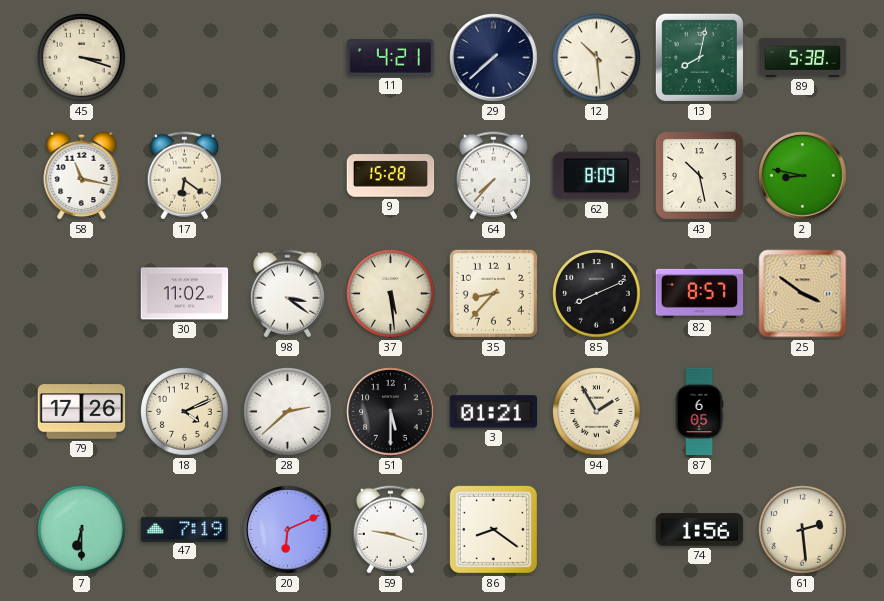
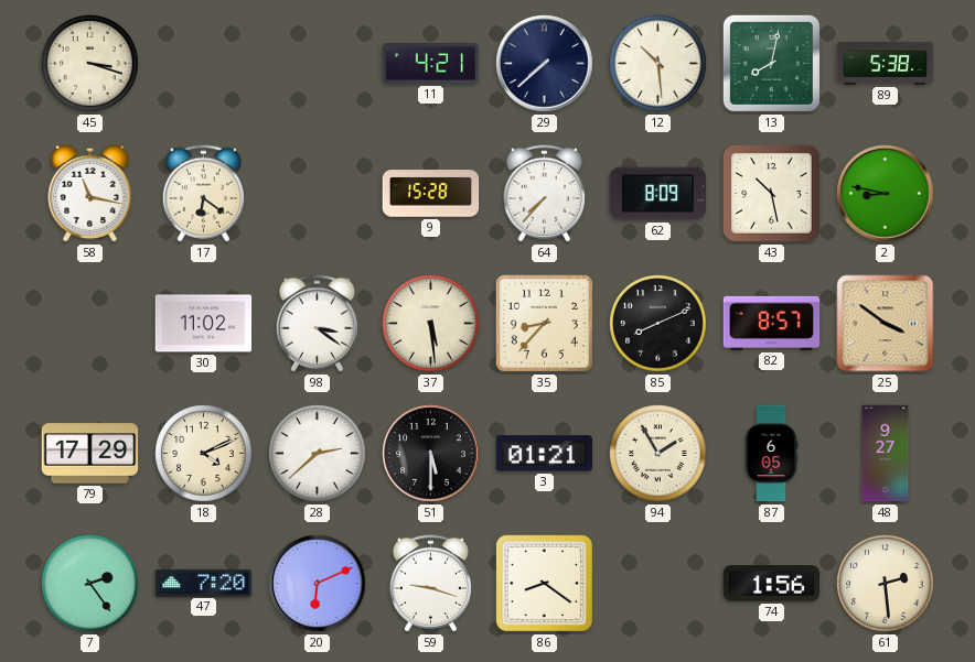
79: 17:26 -> 17:29
48: none -> 9:27
7: 6:30 -> 2:24
47: 7:19 -> 7:20
